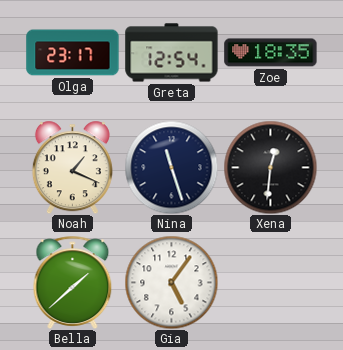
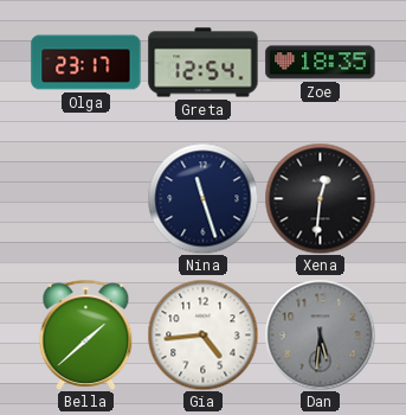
Noah: 1:19 -> none
Gia: 5:06 -> 4:44
Dan: none -> 5:31
